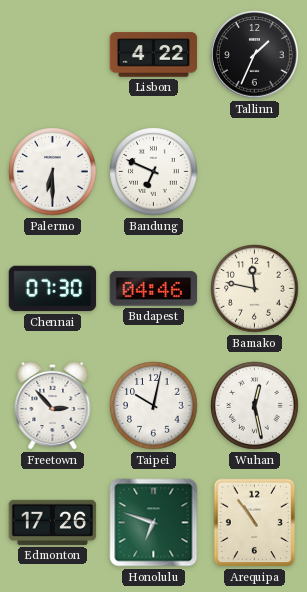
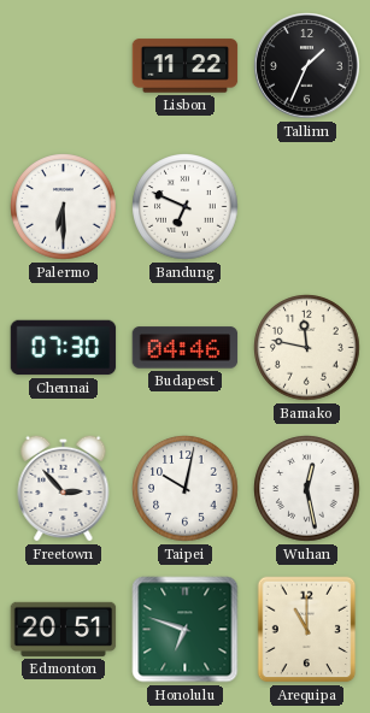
Lisbon: 4:22 -> 11:22
Edmonton: 17:26 -> 20:51
Arequipa: 10:54 -> 11:00
